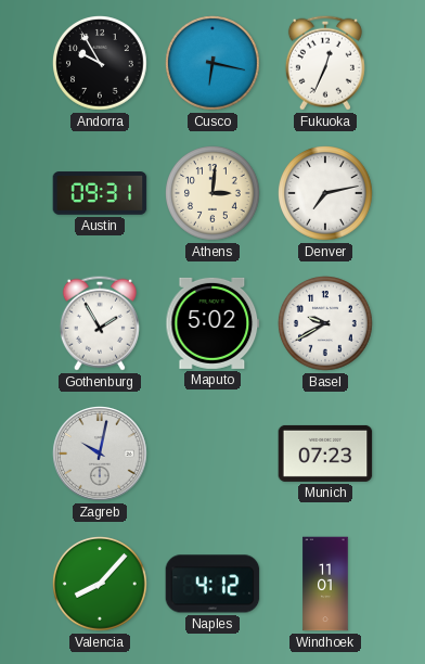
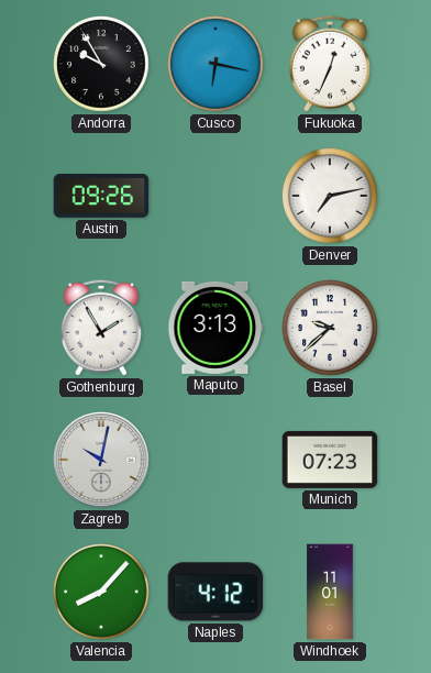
Austin: 09:31 -> 09:26
Athens: 3:01 -> none
Maputo: 5:02 -> 3:13
Basel: 9:40 -> 9:38
